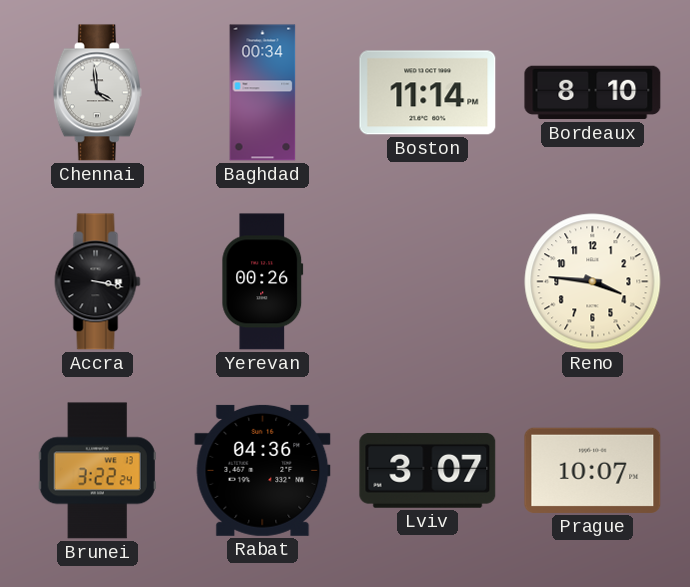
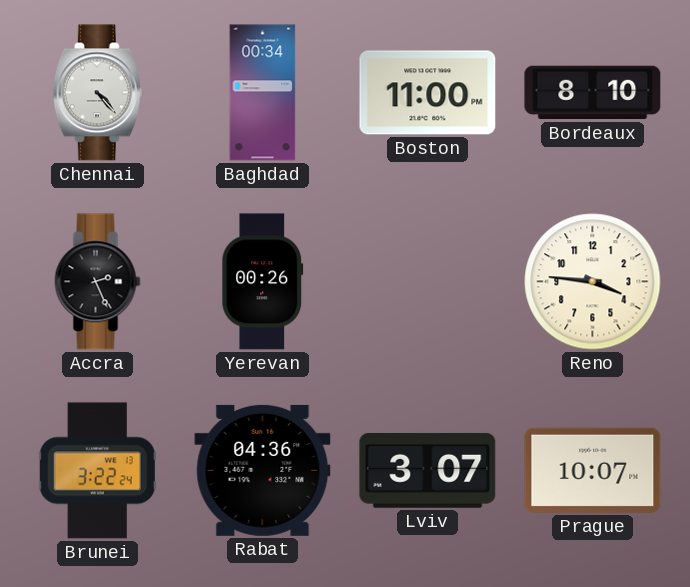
Chennai: 3:59 -> 4:23
Boston: 11:14 -> 11:00
Accra: 3:17 -> 2:26
